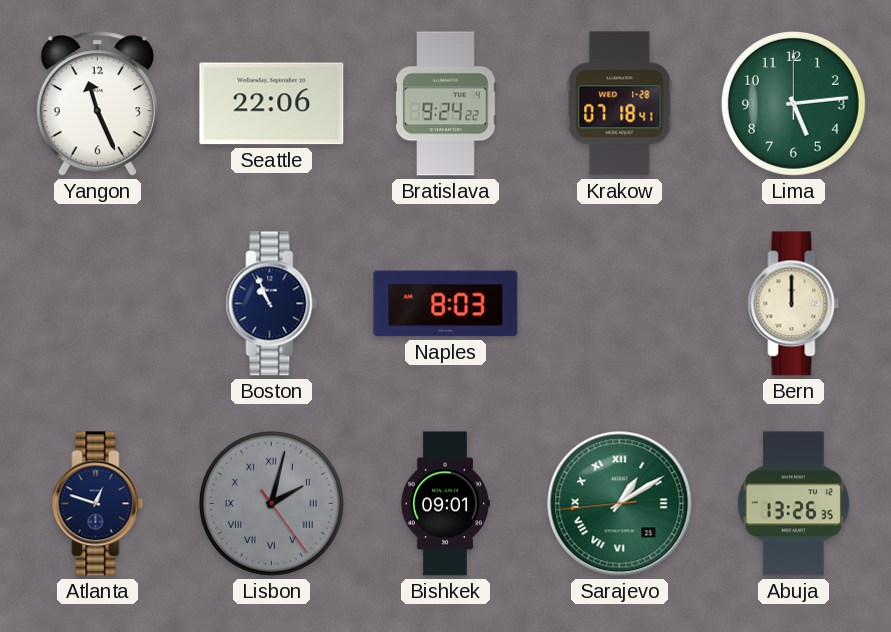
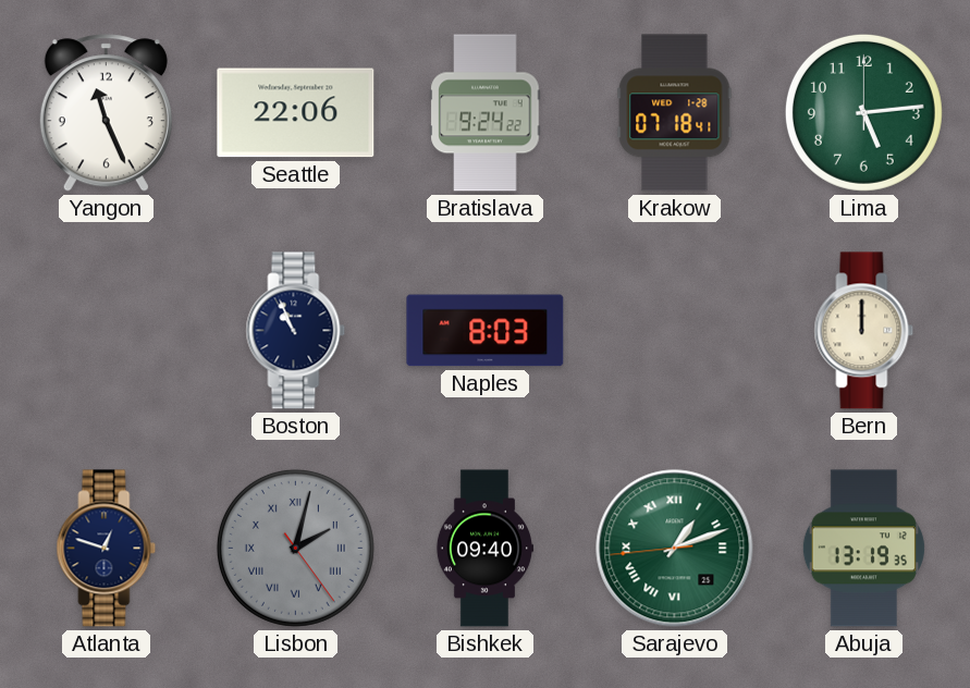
Bishkek: 09:01 -> 09:40
Sarajevo: 1:09 -> 1:11
Abuja: 13:26 -> 13:19
